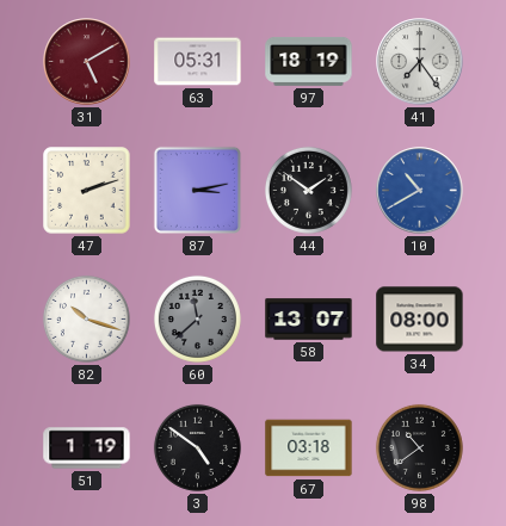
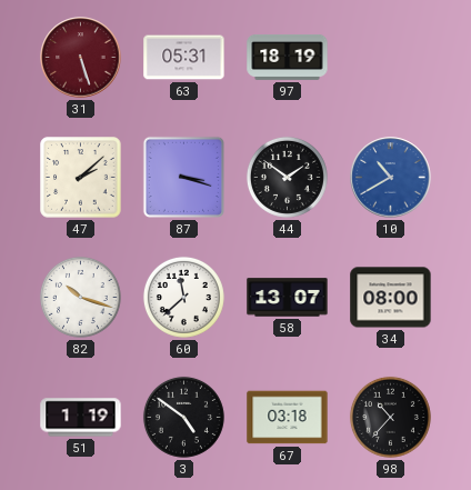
31: 5:10 -> 5:27
41: 7:24 -> none
47: 2:12 -> 2:08
87: 3:13 -> 3:18
60 dial: grey -> white
98: 10:39 -> 10:37
